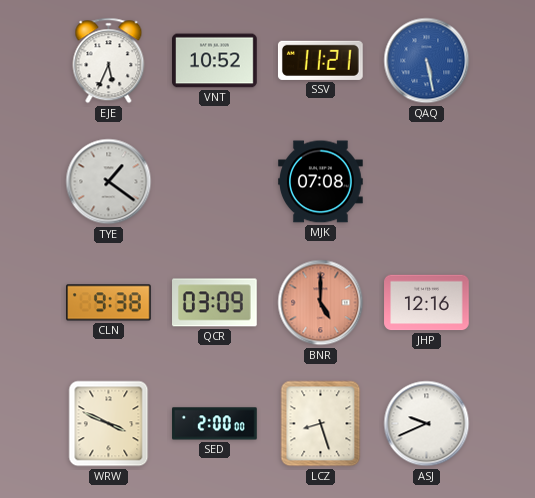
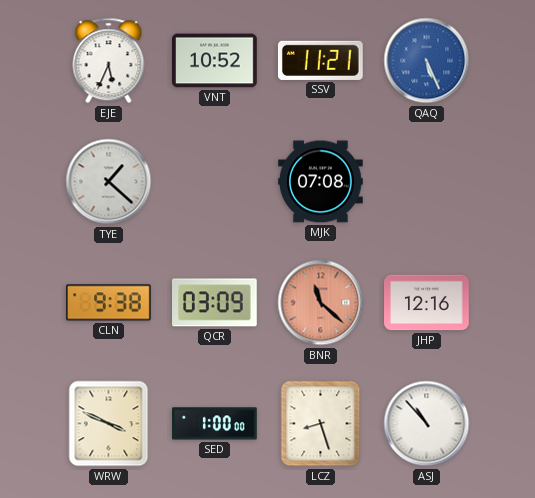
QAQ: 5:28 -> 5:26
TYE: 1:21 -> 1:22
BNR: 5:00 -> 11:22
SED: 2:00 -> 1:00
ASJ: 9:41 -> 10:53
